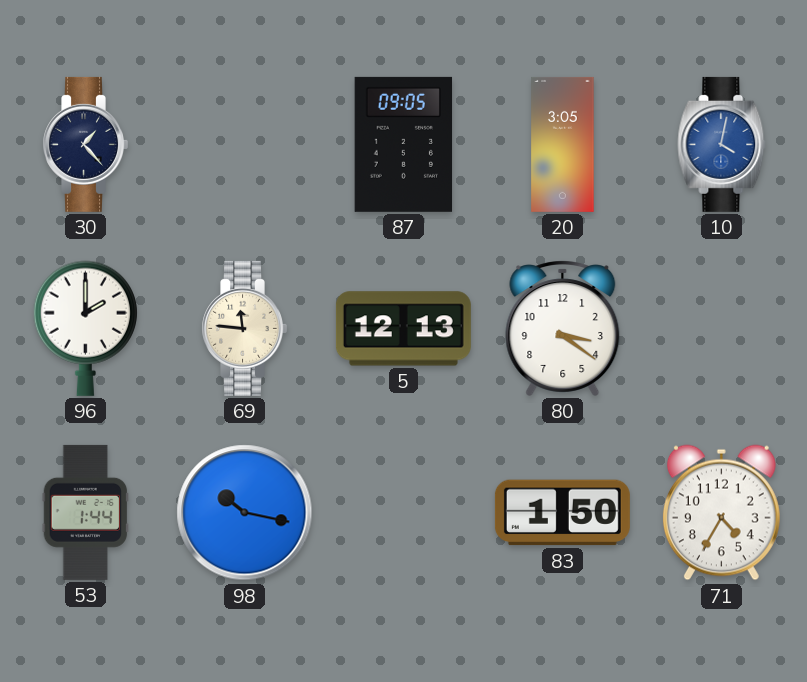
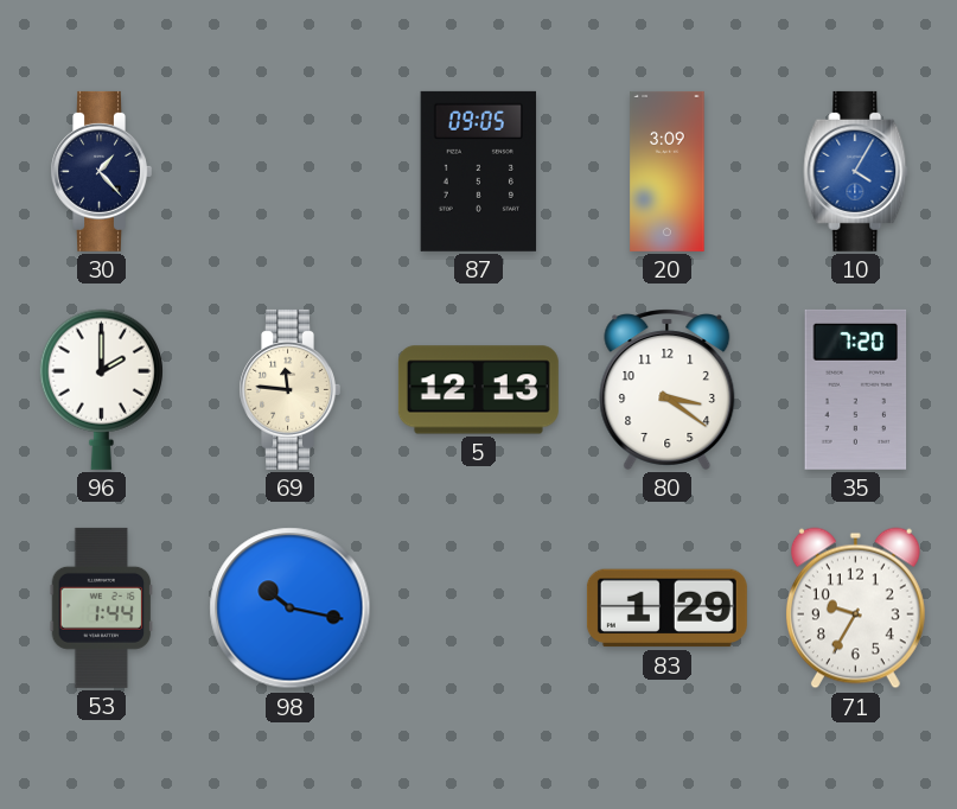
20: 3:05 -> 3:09
10: 4:02 -> 4:05
35: none -> 7:20
83: 1:50 -> 1:29
71: 4:35 -> 9:35
